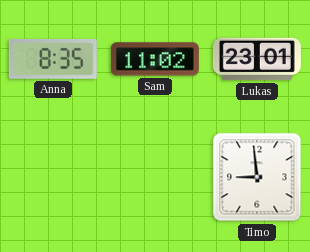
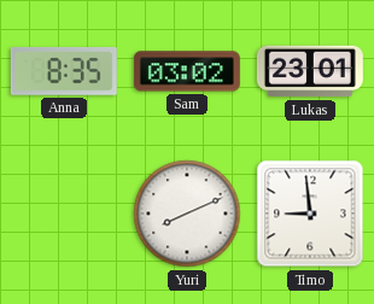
Sam: 11:02 -> 03:02
Yuri: none -> 8:11
